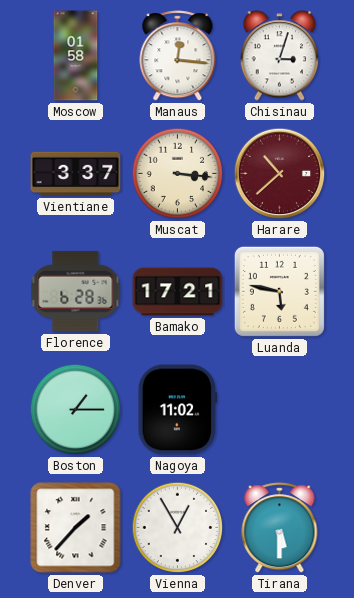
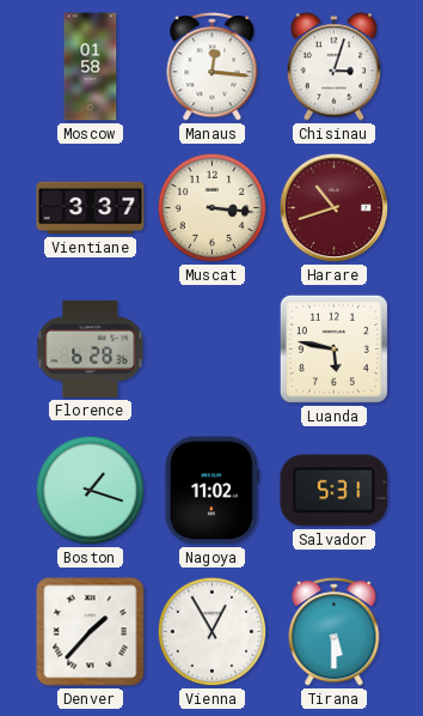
Harare: 10:38 -> 10:42
Bamako: 17:21 -> none
Boston: 1:15 -> 1:18
Salvador: none -> 5:31
